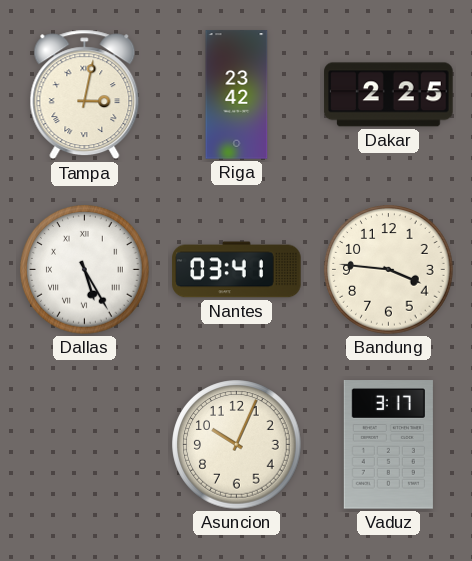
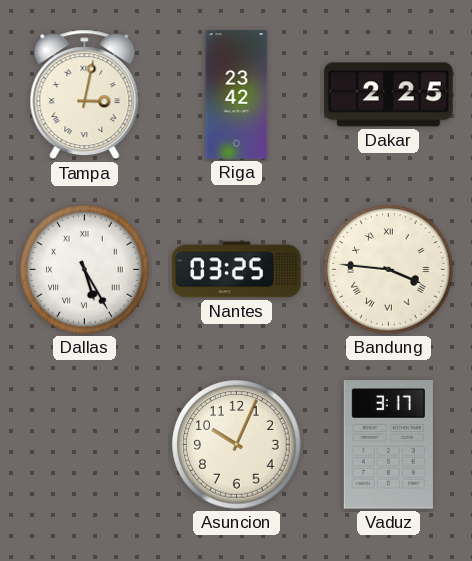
Nantes: 03:41 -> 03:25
Bandung numerals: Arabic -> Roman
